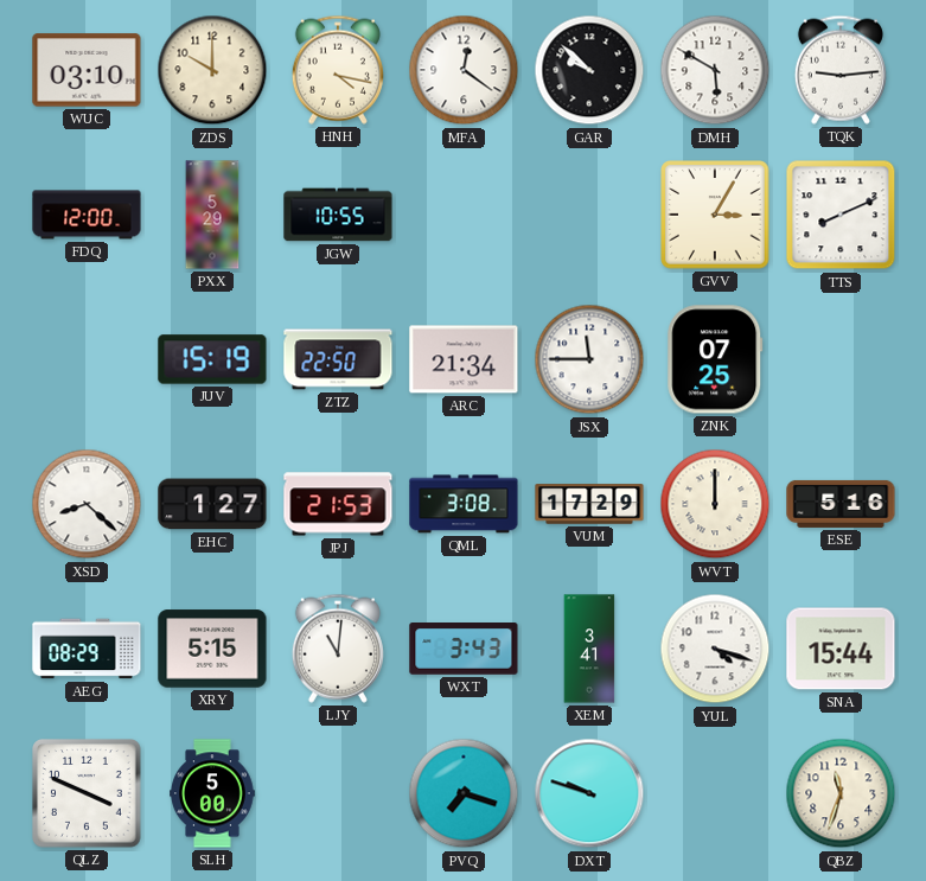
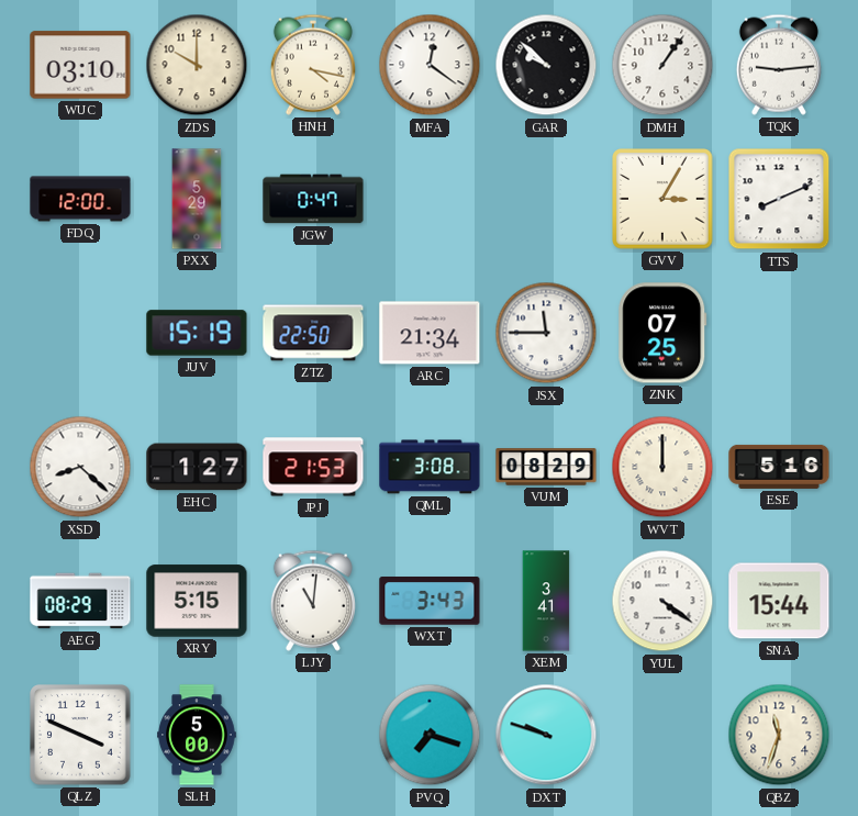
DMH: 5:50 -> 1:06
JGW: 10:55 -> 0:47
VUM: 17:29 -> 08:29
YUL: 4:18 -> 4:21
